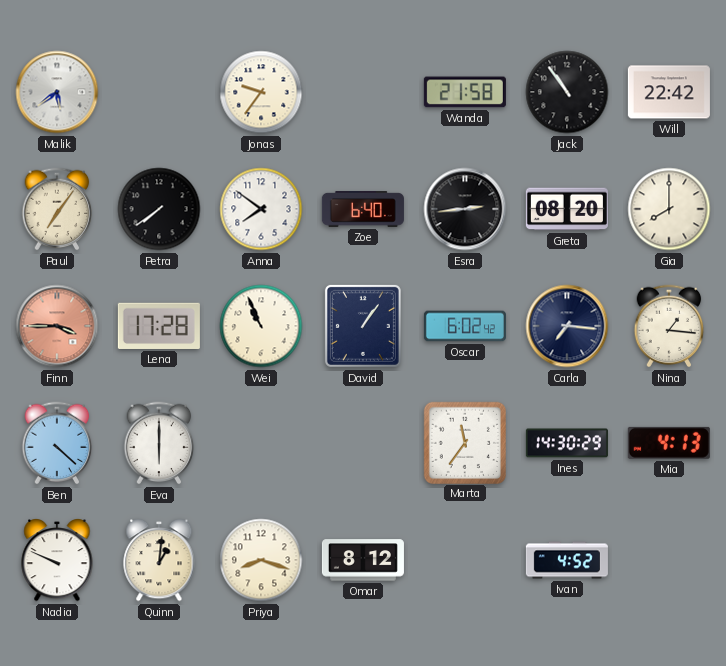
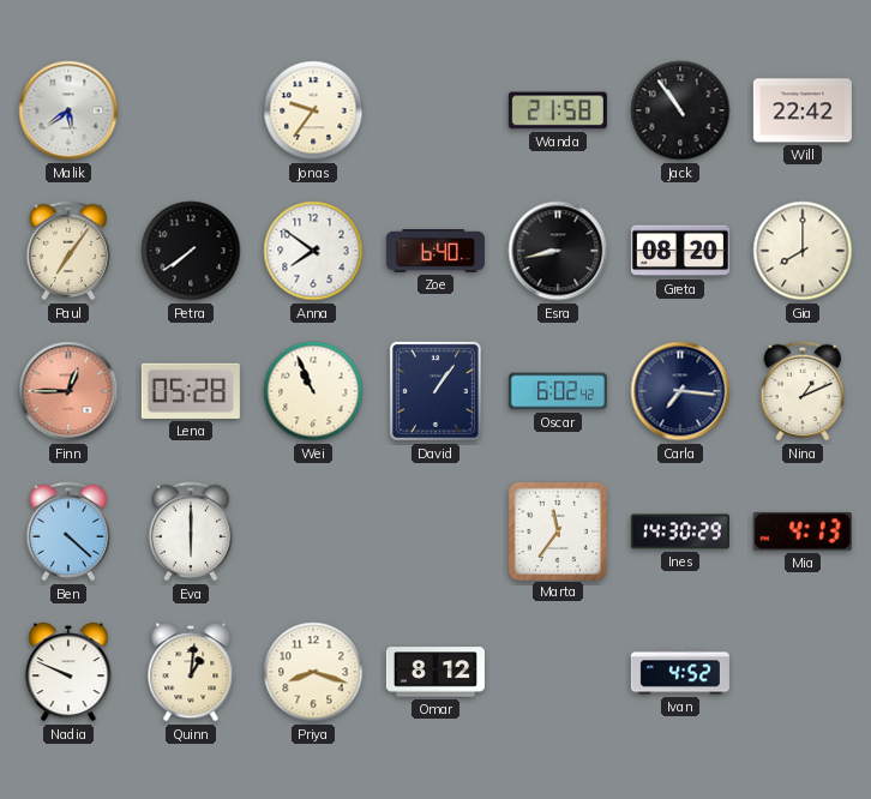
Esra: 2:44 -> 8:43
Finn: 3:45 -> 12:45
Lena: 17:28 -> 05:28
Nina: 1:16 -> 1:11
